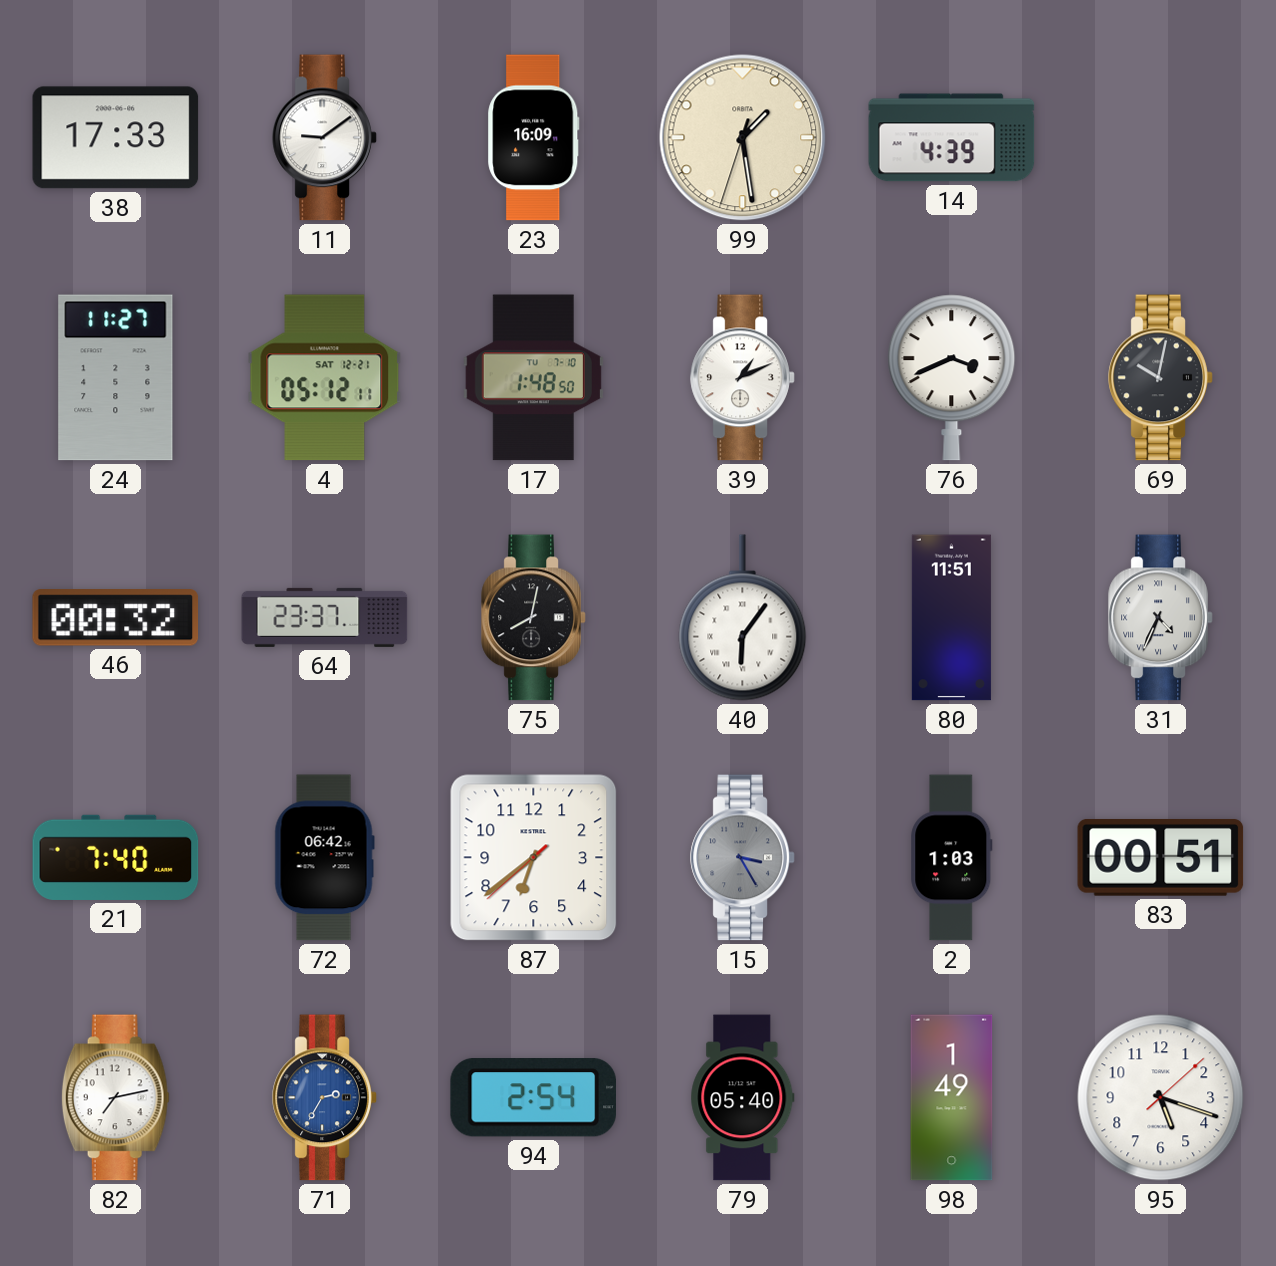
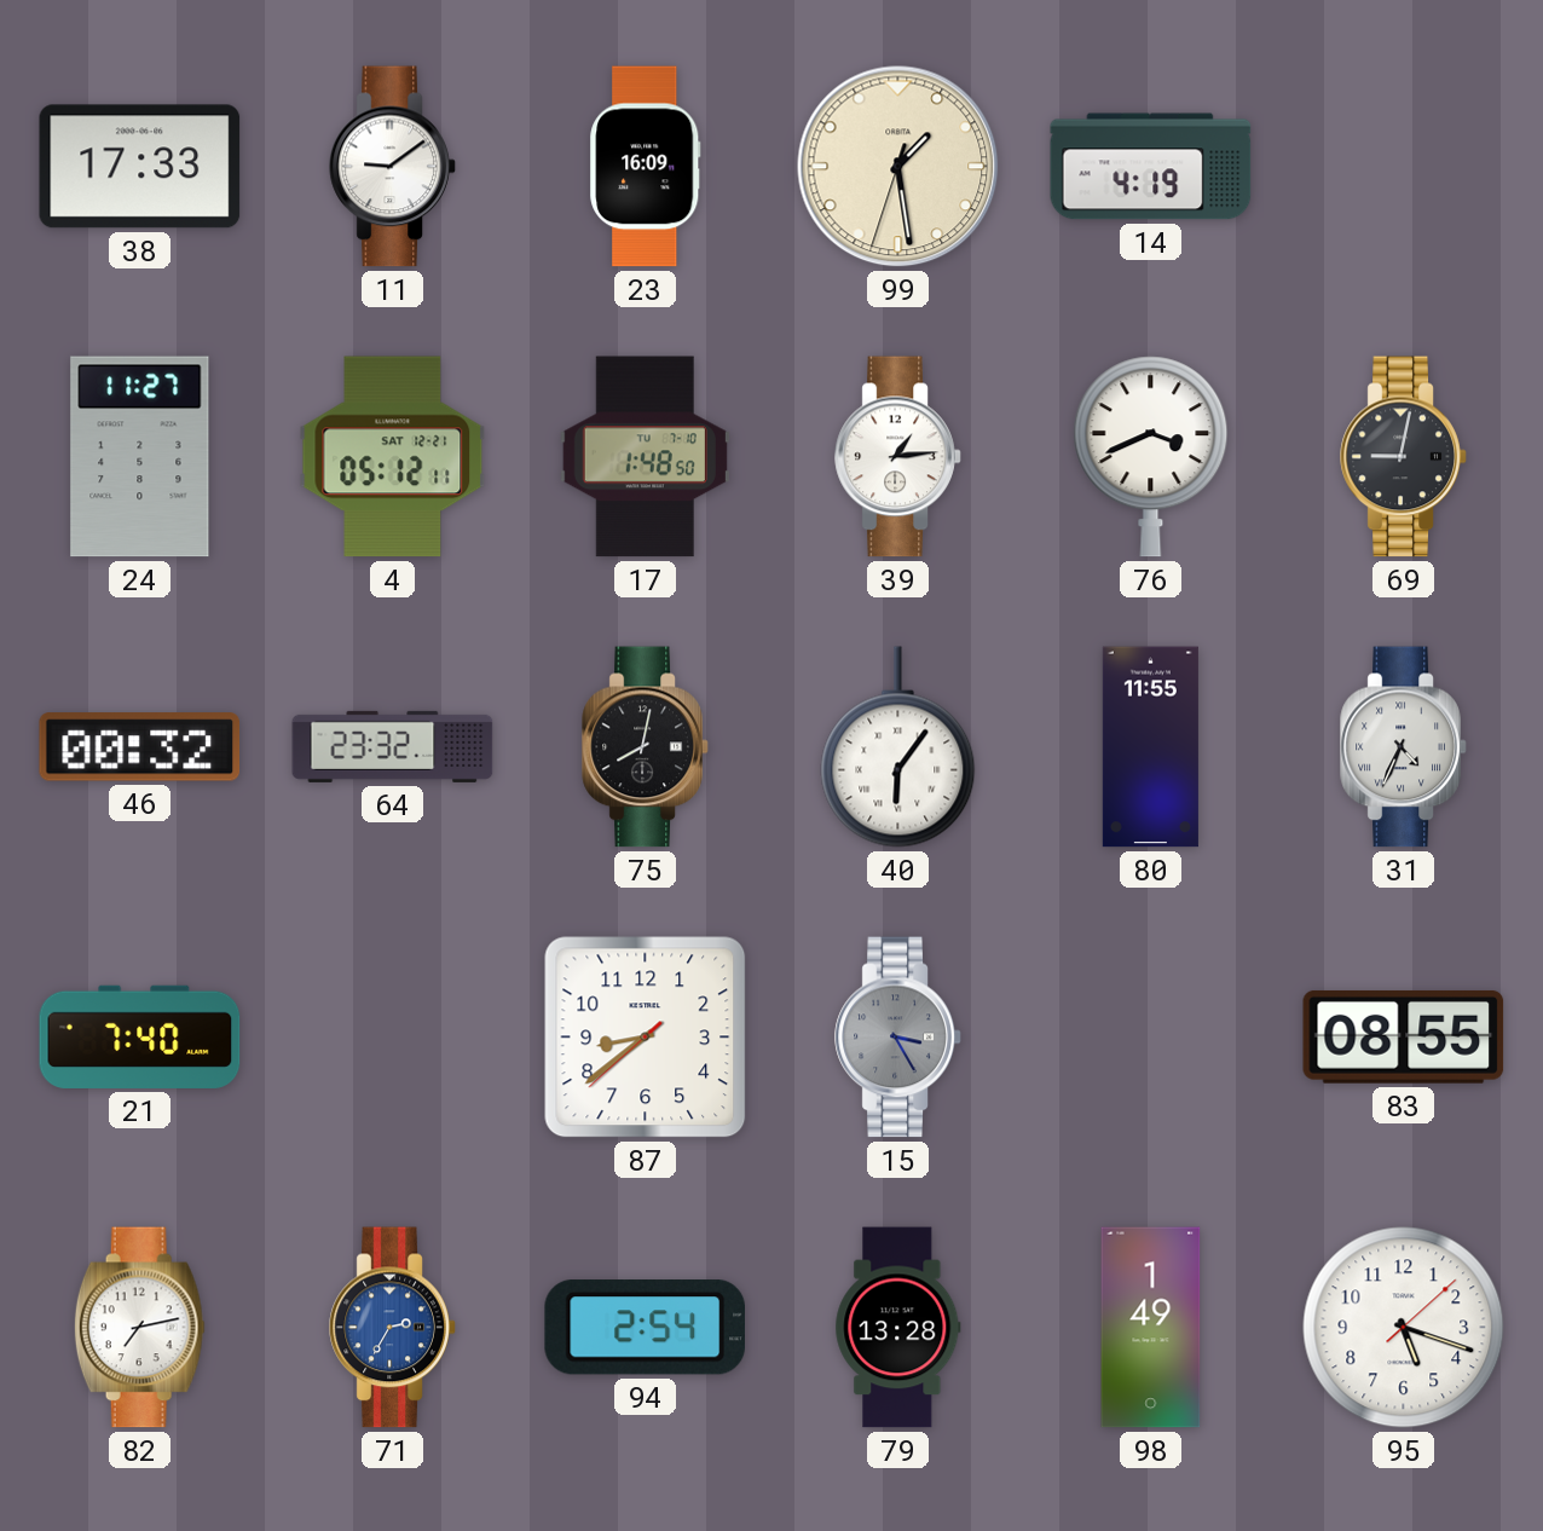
14: 4:39 -> 4:19
39: 1:11 -> 1:14
69: 10:02 -> 9:02
64: 23:37 -> 23:32
80: 11:51 -> 11:55
72: 06:42 -> none
87: 6:38 -> 8:38
2: 1:03 -> none
83: 00:51 -> 08:55
79: 05:40 -> 13:28
